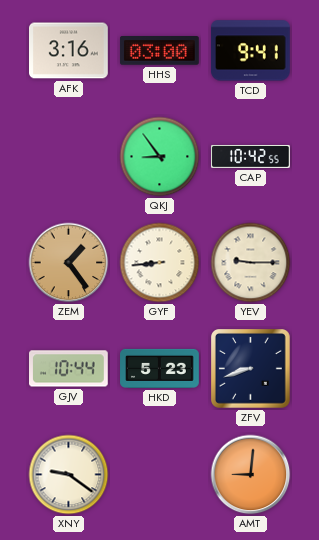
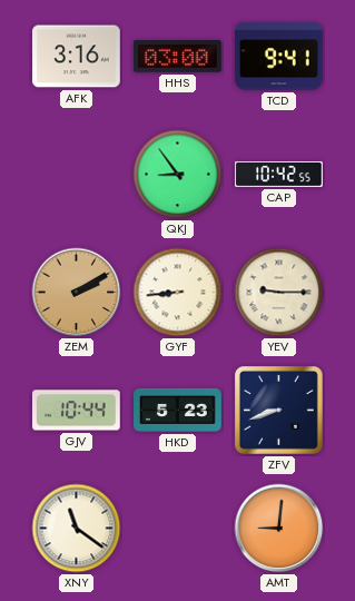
ZEM: 1:24 -> 2:10
XNY: 9:21 -> 11:21
